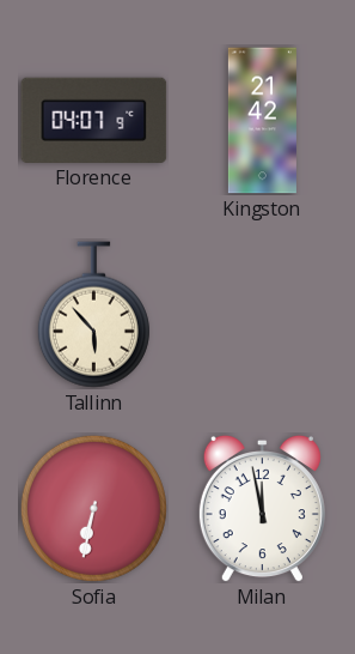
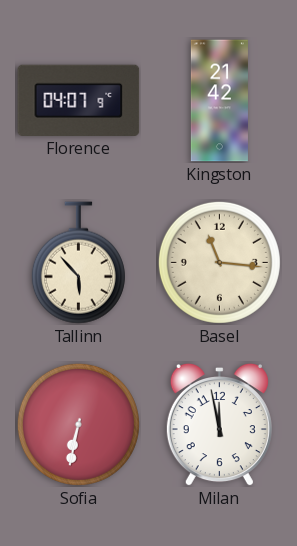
Basel: none -> 11:16
